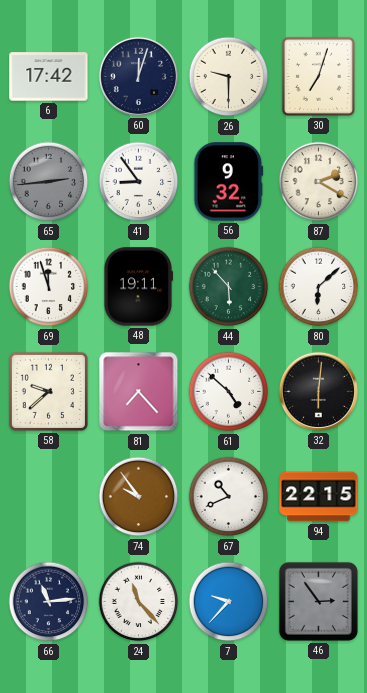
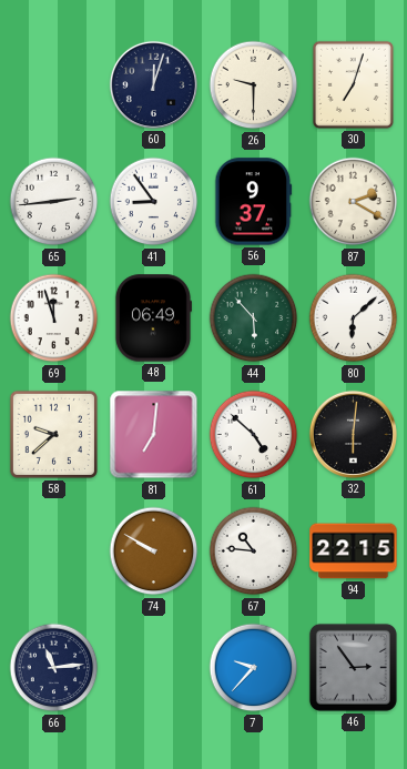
6: 17:42 -> none
65 dial: grey -> white
56: 9:32 -> 9:37
48: 19:11 -> 06:49
81: 7:23 -> 7:01
74: 9:54 -> 9:50
67: 10:41 -> 10:46
24: 11:23 -> none
